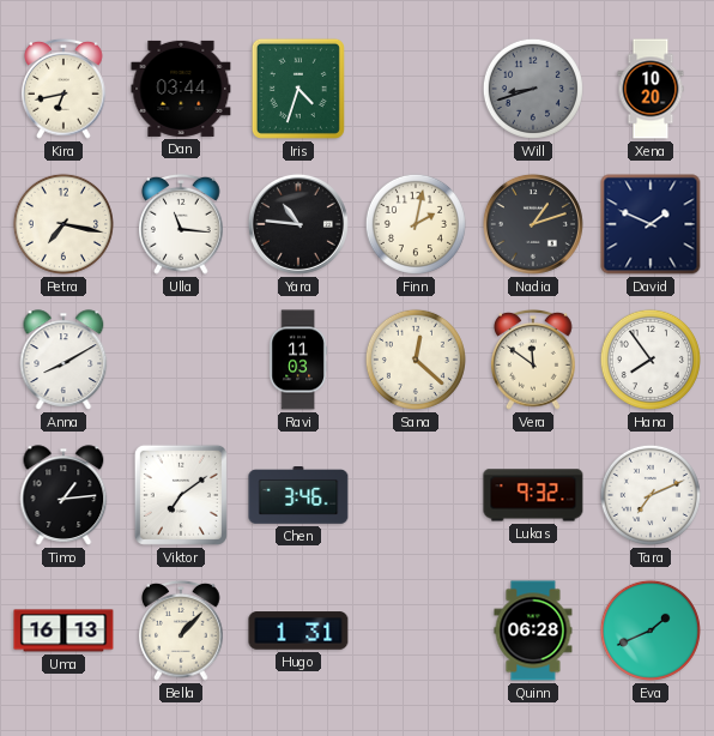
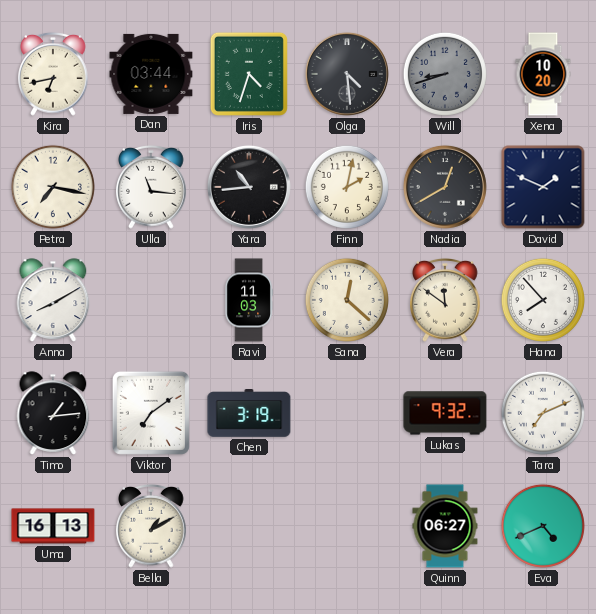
Olga: none -> 4:29
Yara: 10:46 -> 10:44
Nadia: 1:12 -> 12:40
Hana: 7:54 -> 7:53
Chen: 3:46 -> 3:19
Bella: 1:07 -> 1:10
Hugo: 1:31 -> none
Quinn: 06:28 -> 06:27
Eva: 1:41 -> 4:41
